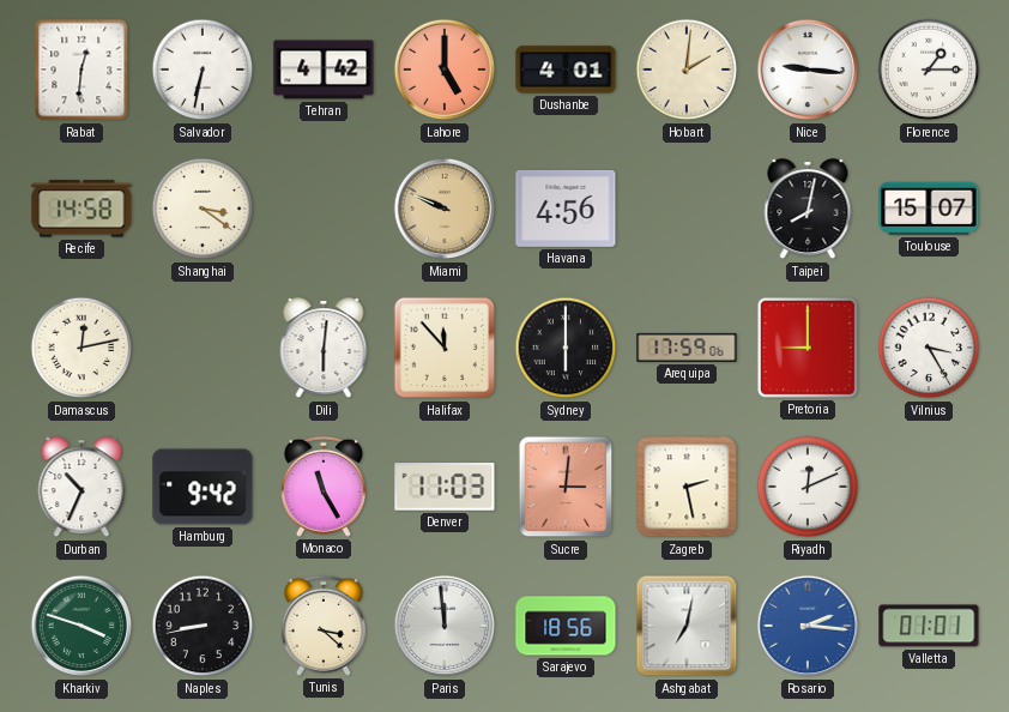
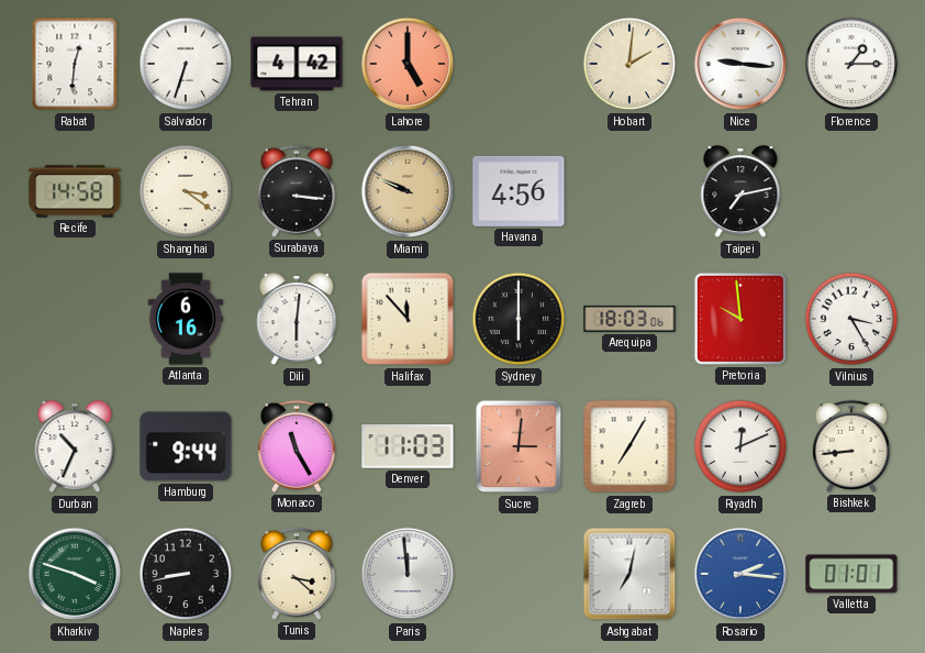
Salvador: 6:32 -> 6:33
Dushanbe: 4:01 -> none
Surabaya: none -> 3:16
Taipei: 8:02 -> 7:13
Toulouse: 15:07 -> none
Damascus: 12:13 -> none
Atlanta: none -> 6:16
Arequipa: 17:59 -> 18:03
Pretoria: 9:00 -> 9:59
Hamburg: 9:42 -> 9:44
Zagreb: 2:28 -> 7:05
Bishkek: none -> 8:44
Sarajevo: 18:56 -> none
